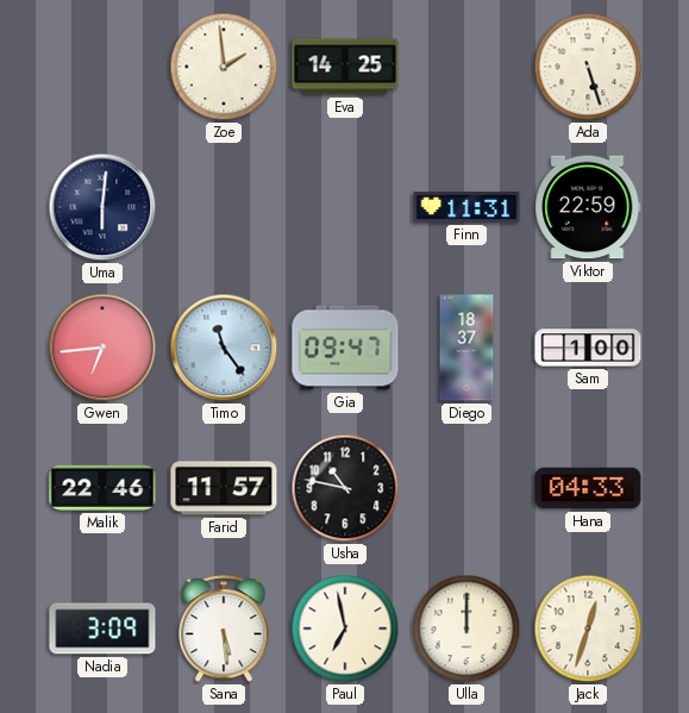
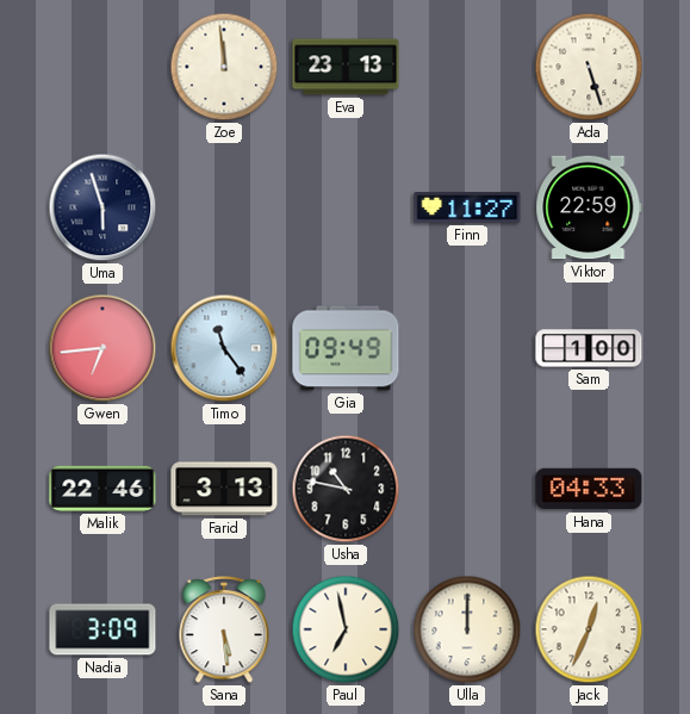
Zoe: 1:59 -> 11:59
Eva: 14:25 -> 23:13
Uma: 6:01 -> 5:57
Finn: 11:31 -> 11:27
Gia: 09:47 -> 09:49
Diego: 18:37 -> none
Farid: 11:57 -> 3:13
Jack: 12:33 -> 12:34
